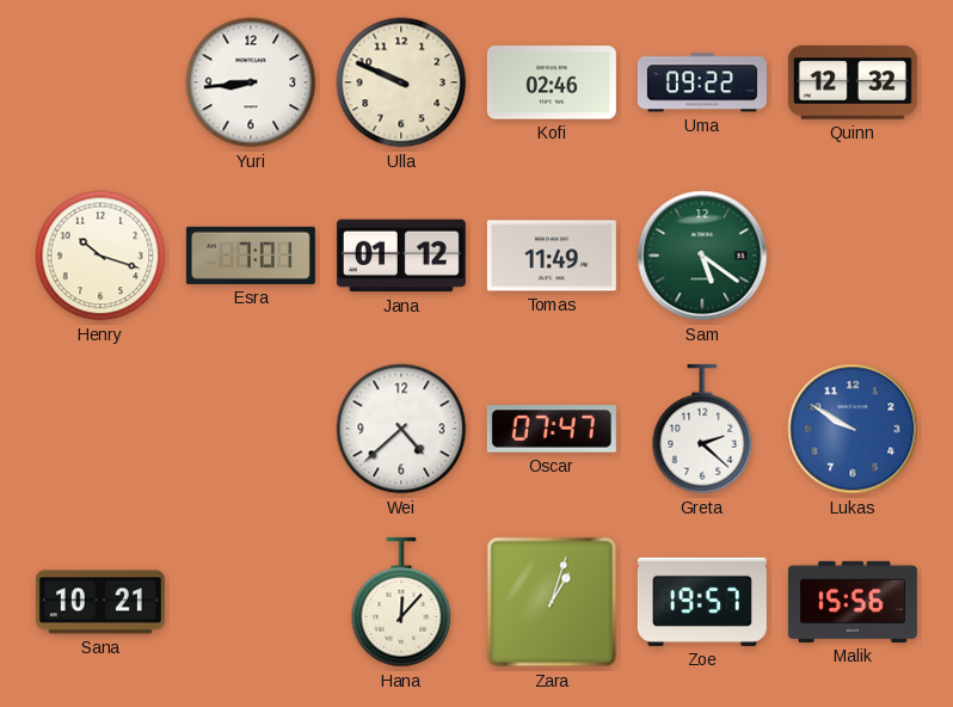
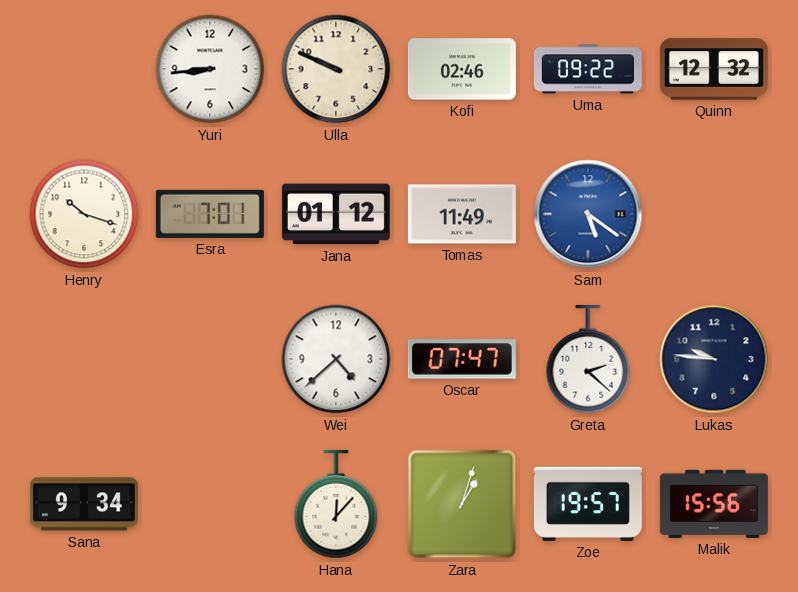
Sam dial: green -> blue
Lukas: 9:50 -> 9:46
Lukas dial: blue -> navy
Sana: 10:21 -> 9:34
